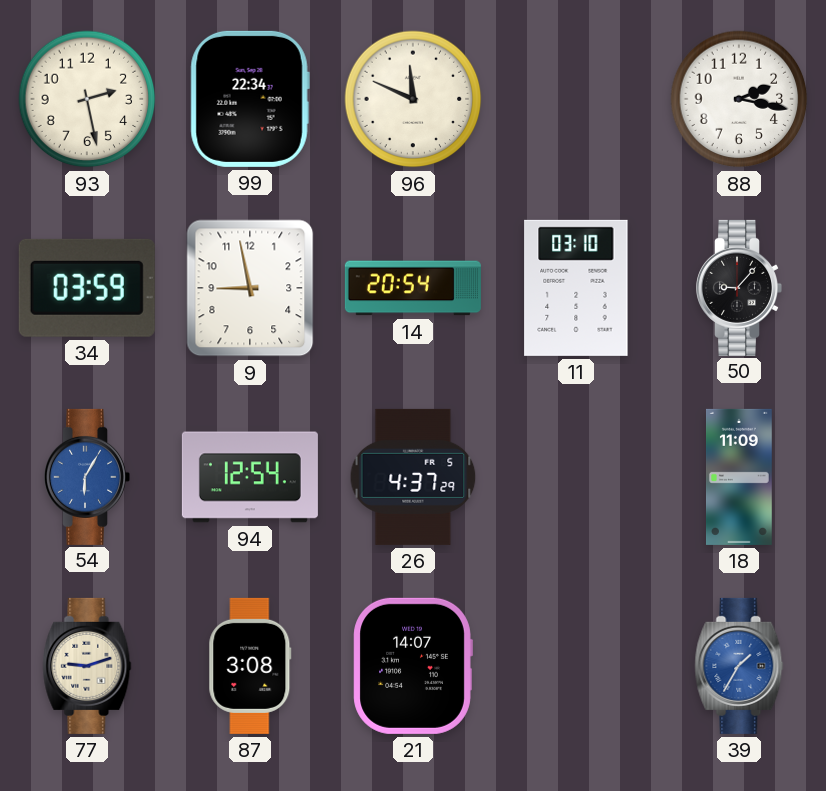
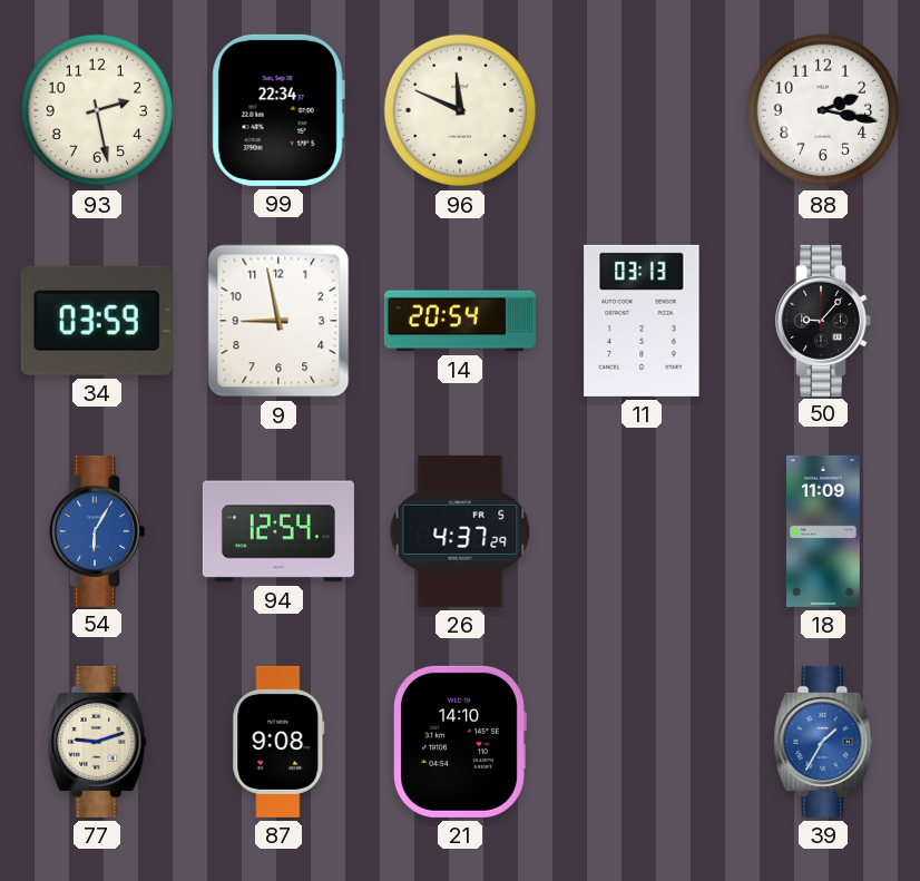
11: 03:10 -> 03:13
87: 3:08 -> 9:08
21: 14:07 -> 14:10
